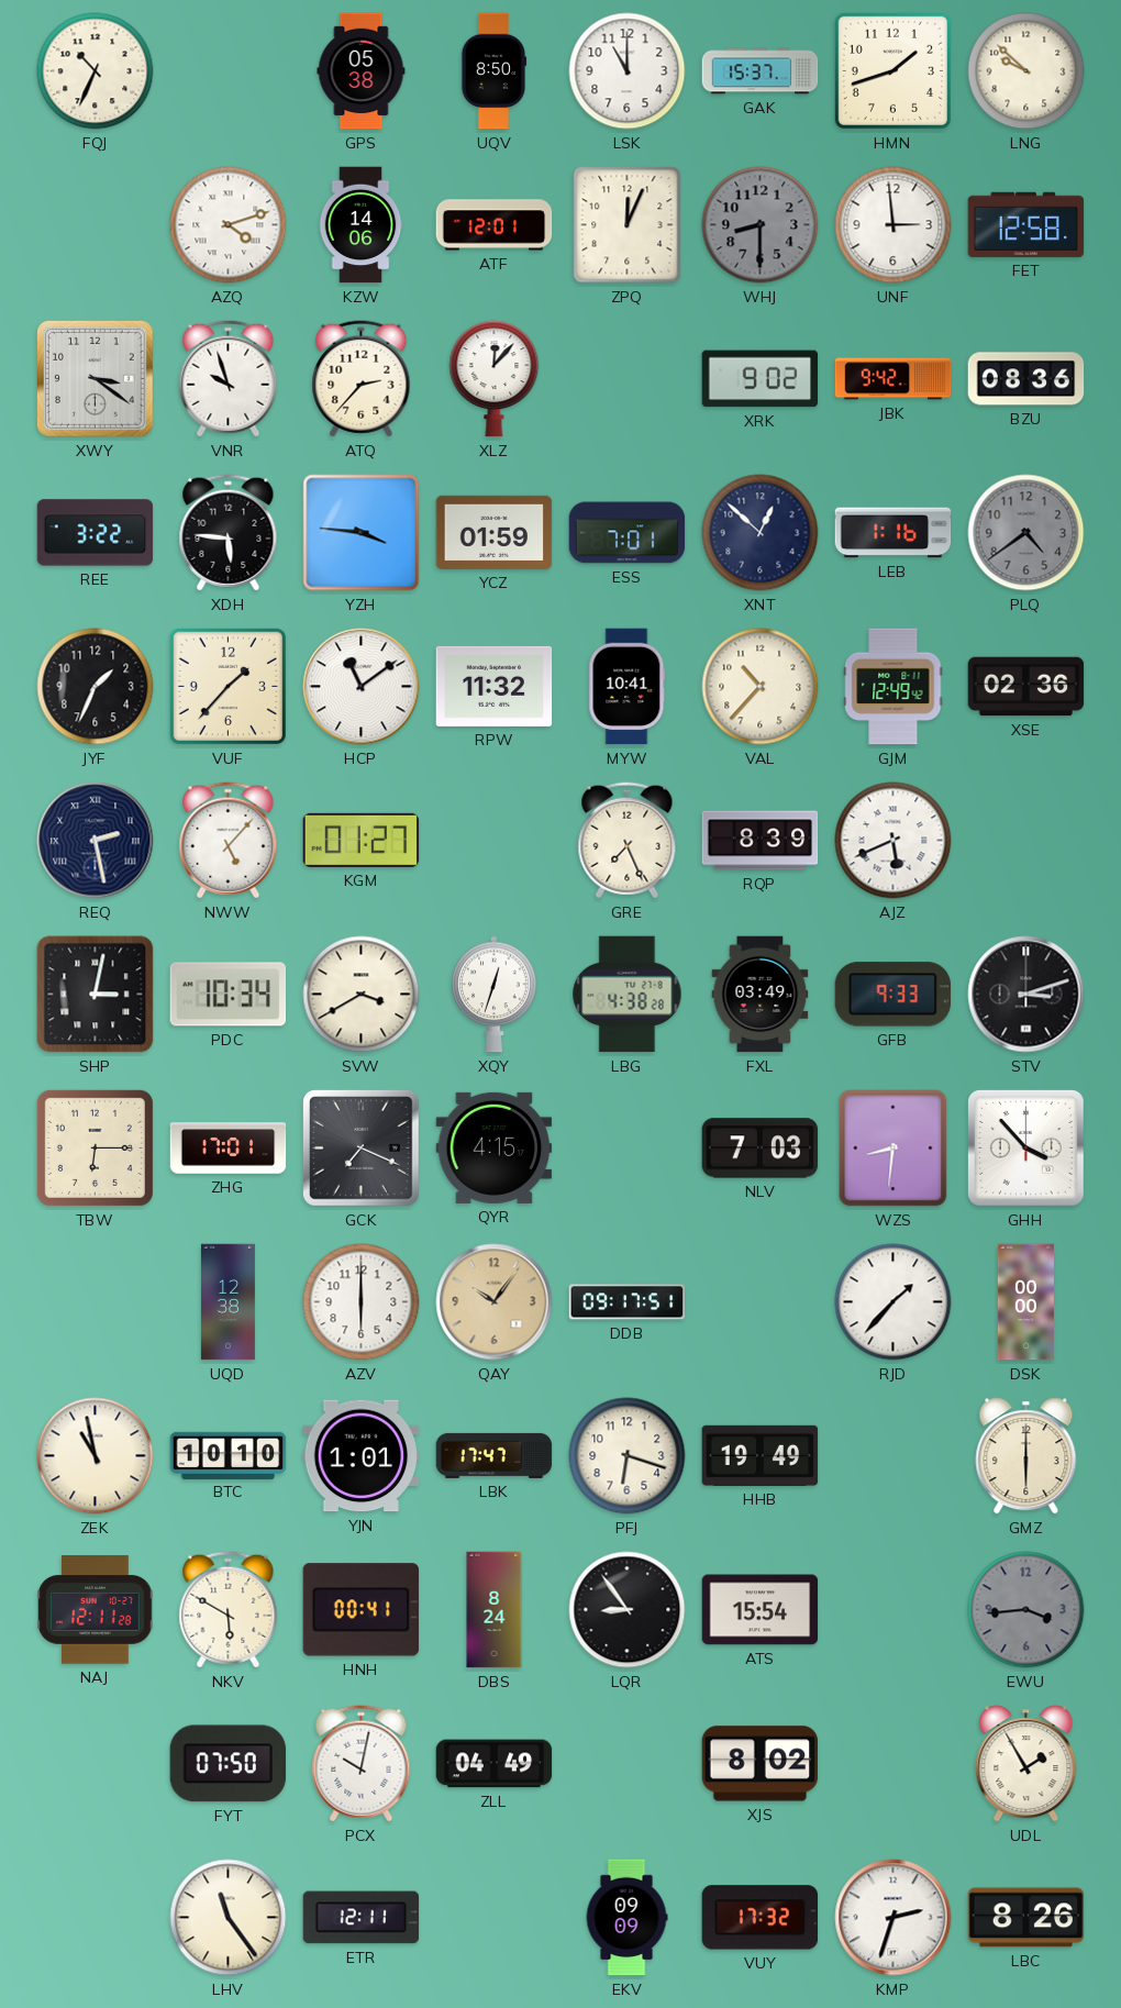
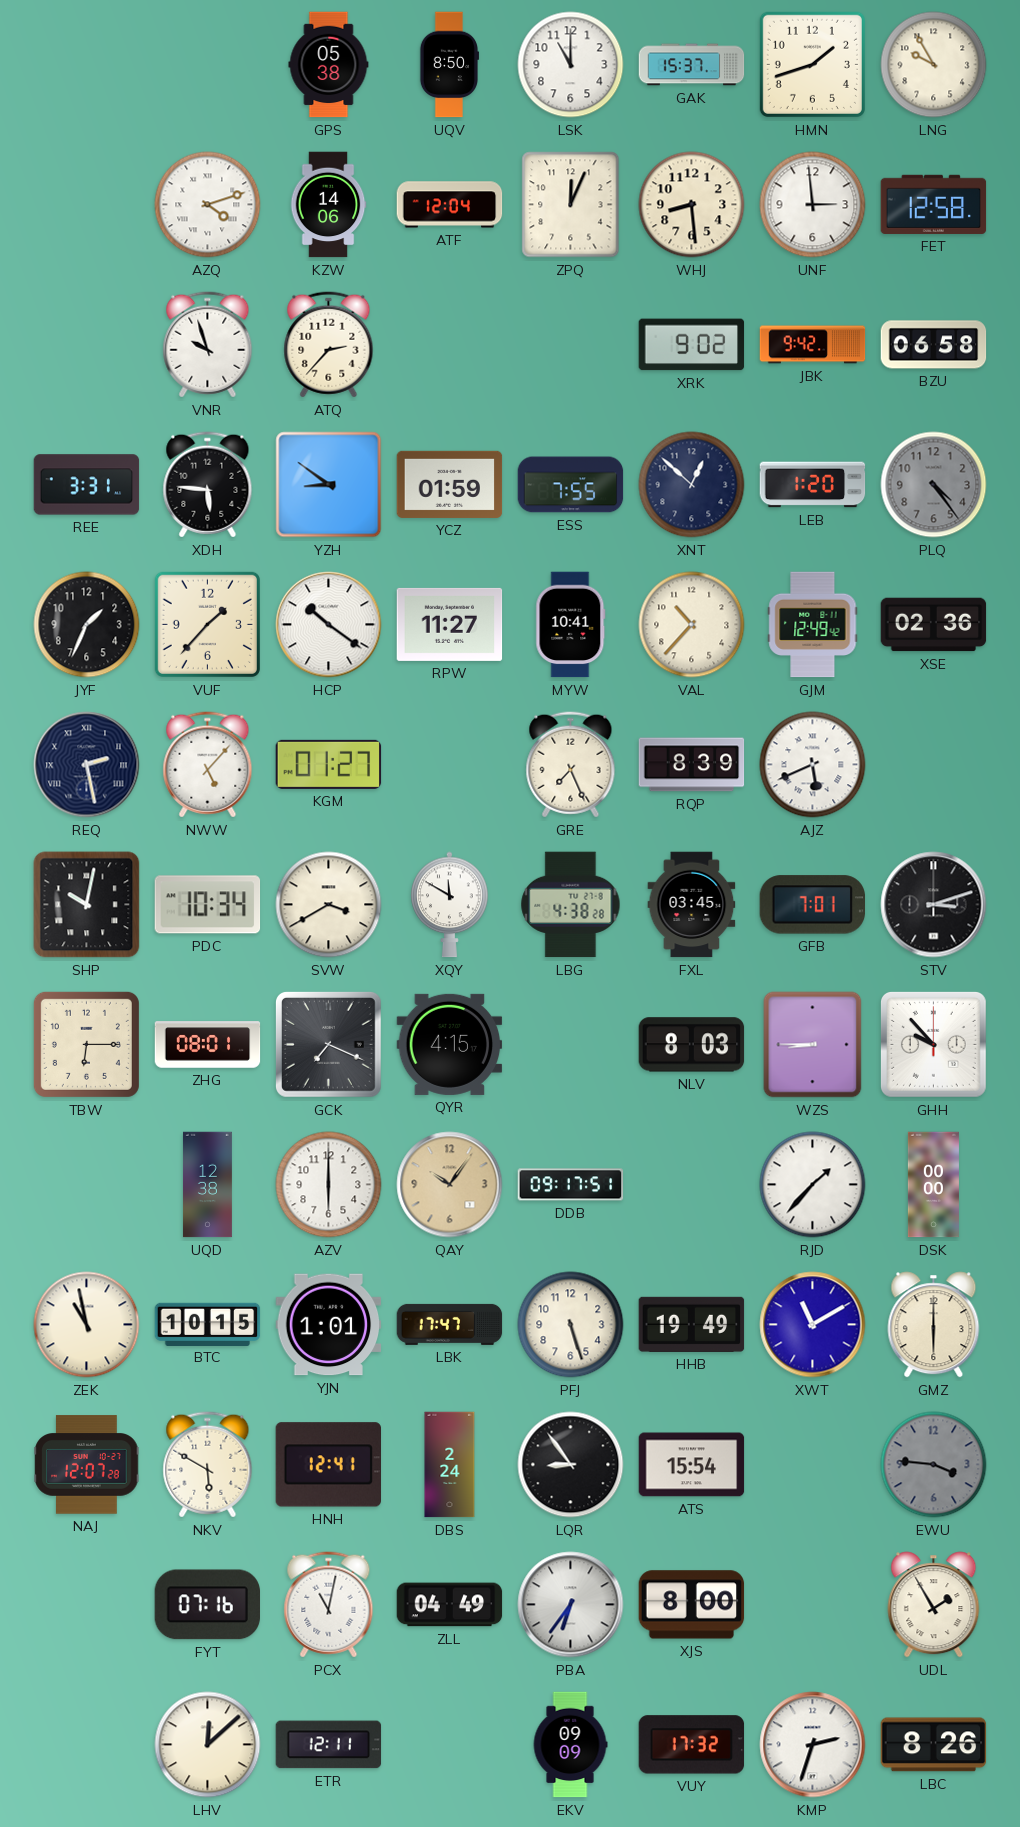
FQJ: 10:34 -> none
LNG: 9:52 -> 9:55
ATF: 12:01 -> 12:04
WHJ: 8:30 -> 8:29
WHJ dial: grey -> cream
XWY: 3:21 -> none
XLZ: 12:07 -> none
BZU: 08:36 -> 06:58
REE: 3:22 -> 3:31
YZH: 3:46 -> 8:51
ESS: 7:01 -> 7:55
LEB: 1:16 -> 1:20
PLQ: 4:39 -> 4:24
HCP: 11:09 -> 10:21
RPW: 11:32 -> 11:27
SHP: 3:02 -> 10:02
XQY: 12:33 -> 11:50
FXL: 03:49 -> 03:45
GFB: 9:33 -> 7:01
ZHG: 17:01 -> 08:01
NLV: 7:03 -> 8:03
WZS: 8:31 -> 8:45
GHH: 3:53 -> 9:53
BTC: 10:10 -> 10:15
PFJ: 6:18 -> 5:27
XWT: none -> 11:10
NAJ: 12:11 -> 12:07
HNH: 00:41 -> 12:41
DBS: 8:24 -> 2:24
EWU: 3:44 -> 3:46
FYT: 07:50 -> 07:16
PCX: 10:02 -> 11:02
PBA: none -> 6:36
XJS: 8:02 -> 8:00
LHV: 11:24 -> 12:08
